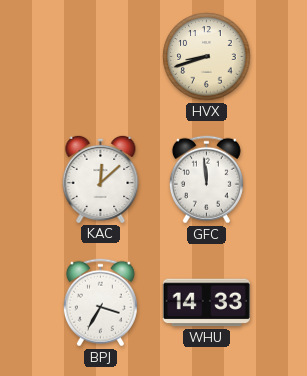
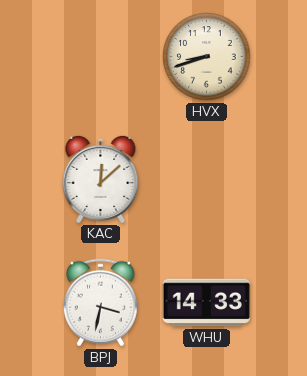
GFC: 11:59 -> none
BPJ: 3:35 -> 3:32
